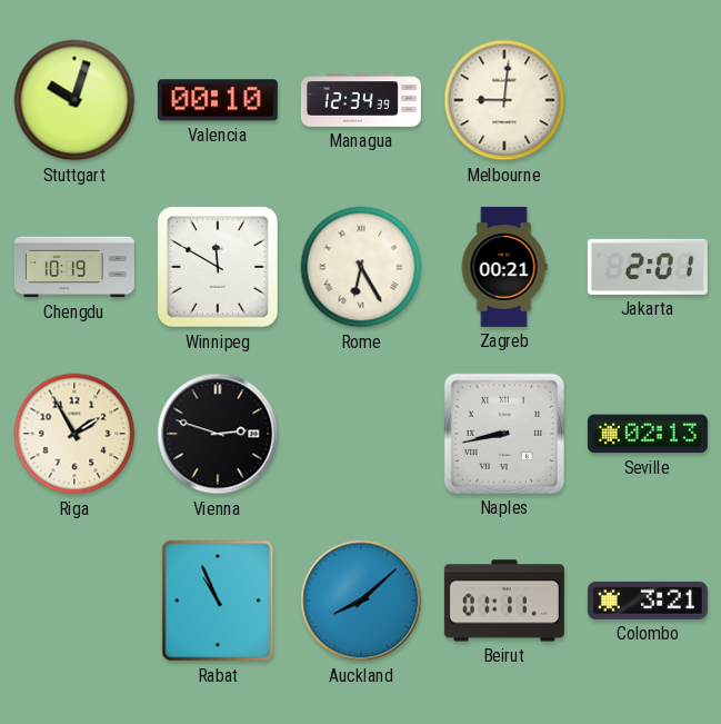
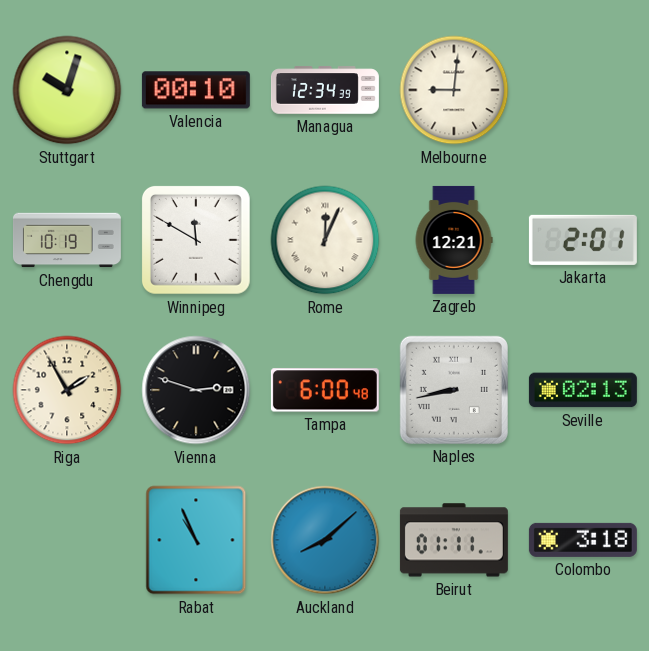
Rome: 6:25 -> 12:04
Zagreb: 00:21 -> 12:21
Tampa: none -> 6:00
Colombo: 3:21 -> 3:18
